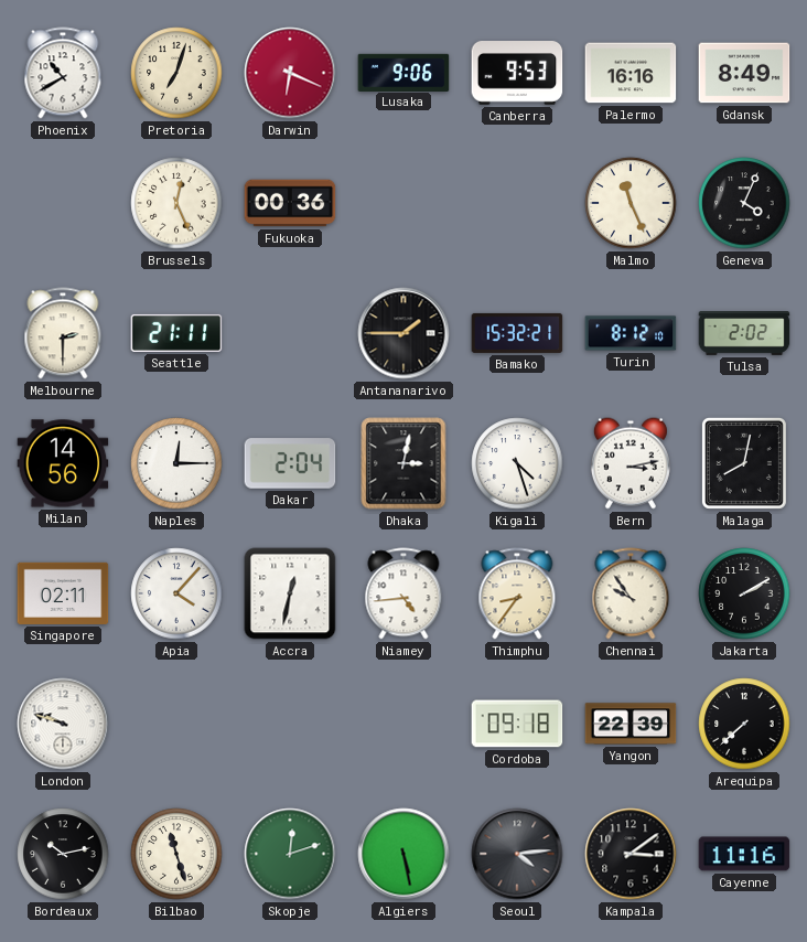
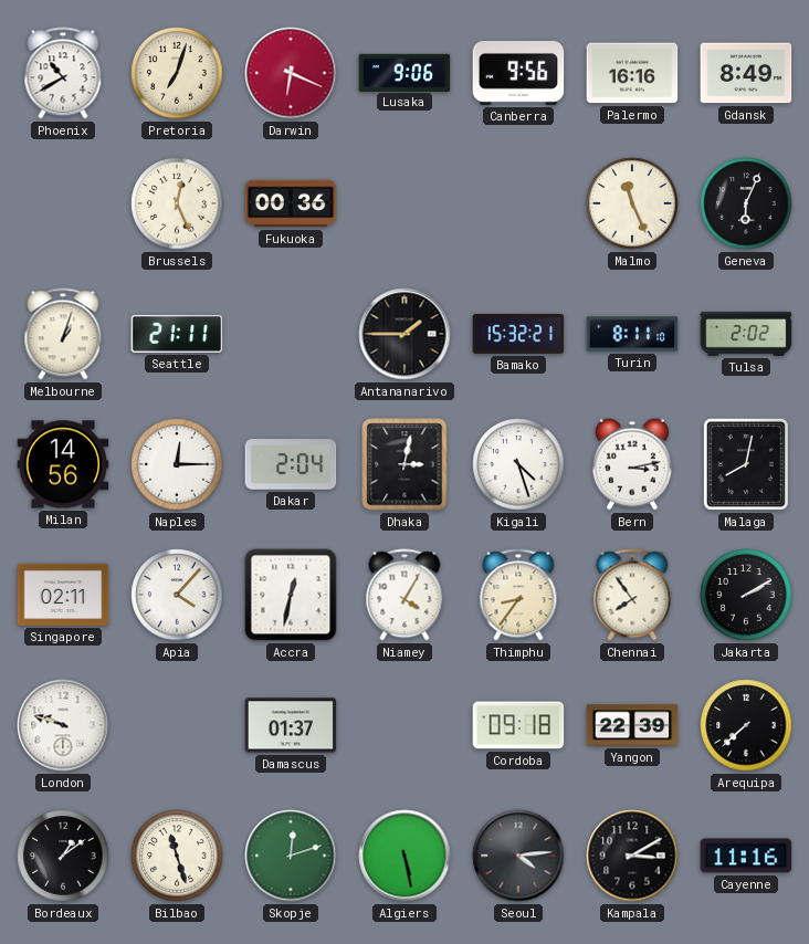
Canberra: 9:53 -> 9:56
Geneva: 4:04 -> 6:04
Melbourne: 2:30 -> 1:03
Turin: 8:12 -> 8:11
Niamey: 4:44 -> 4:05
Chennai: 9:54 -> 7:54
Damascus: none -> 01:37
Bordeaux: 10:13 -> 1:09
Kampala: 3:09 -> 3:10
